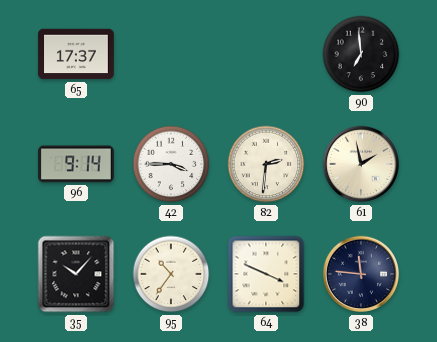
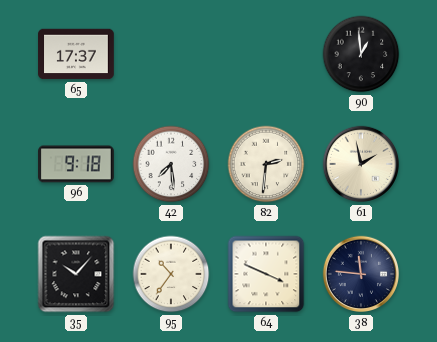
90: 6:59 -> 12:59
96: 9:14 -> 9:18
42: 3:45 -> 7:29
